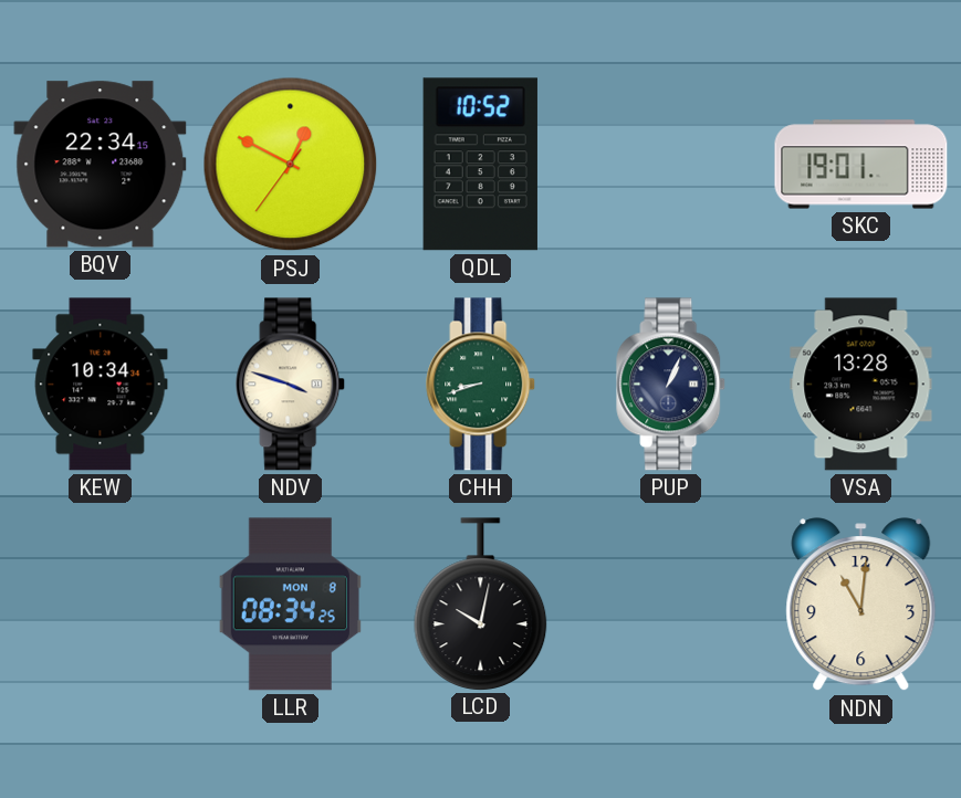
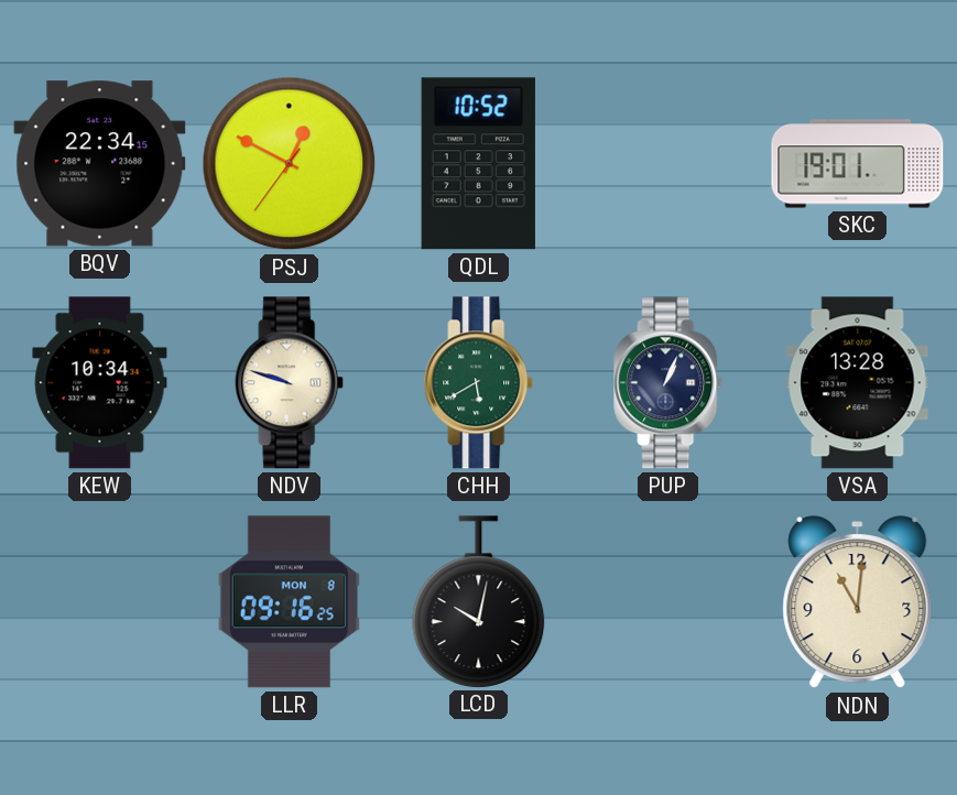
NDV: 3:48 -> 9:48
CHH: 8:42 -> 5:40
LLR: 08:34 -> 09:16
